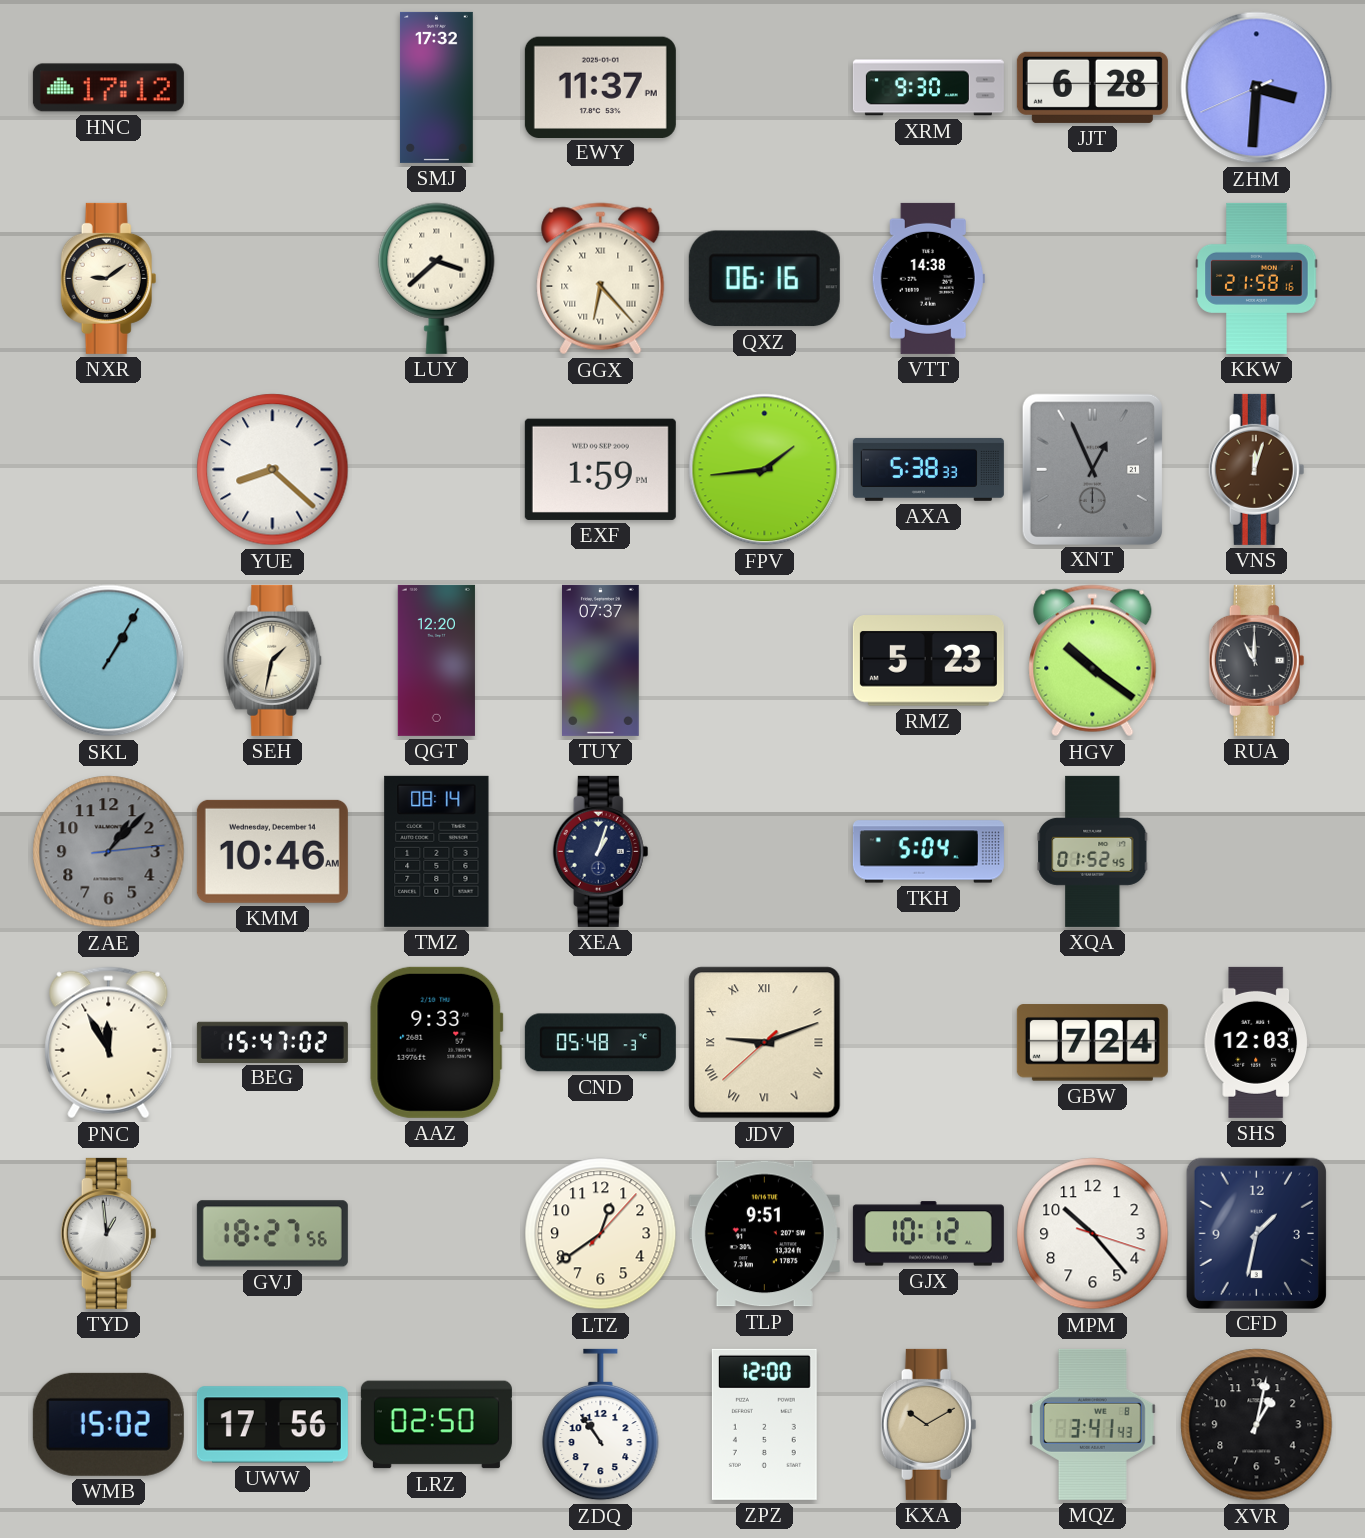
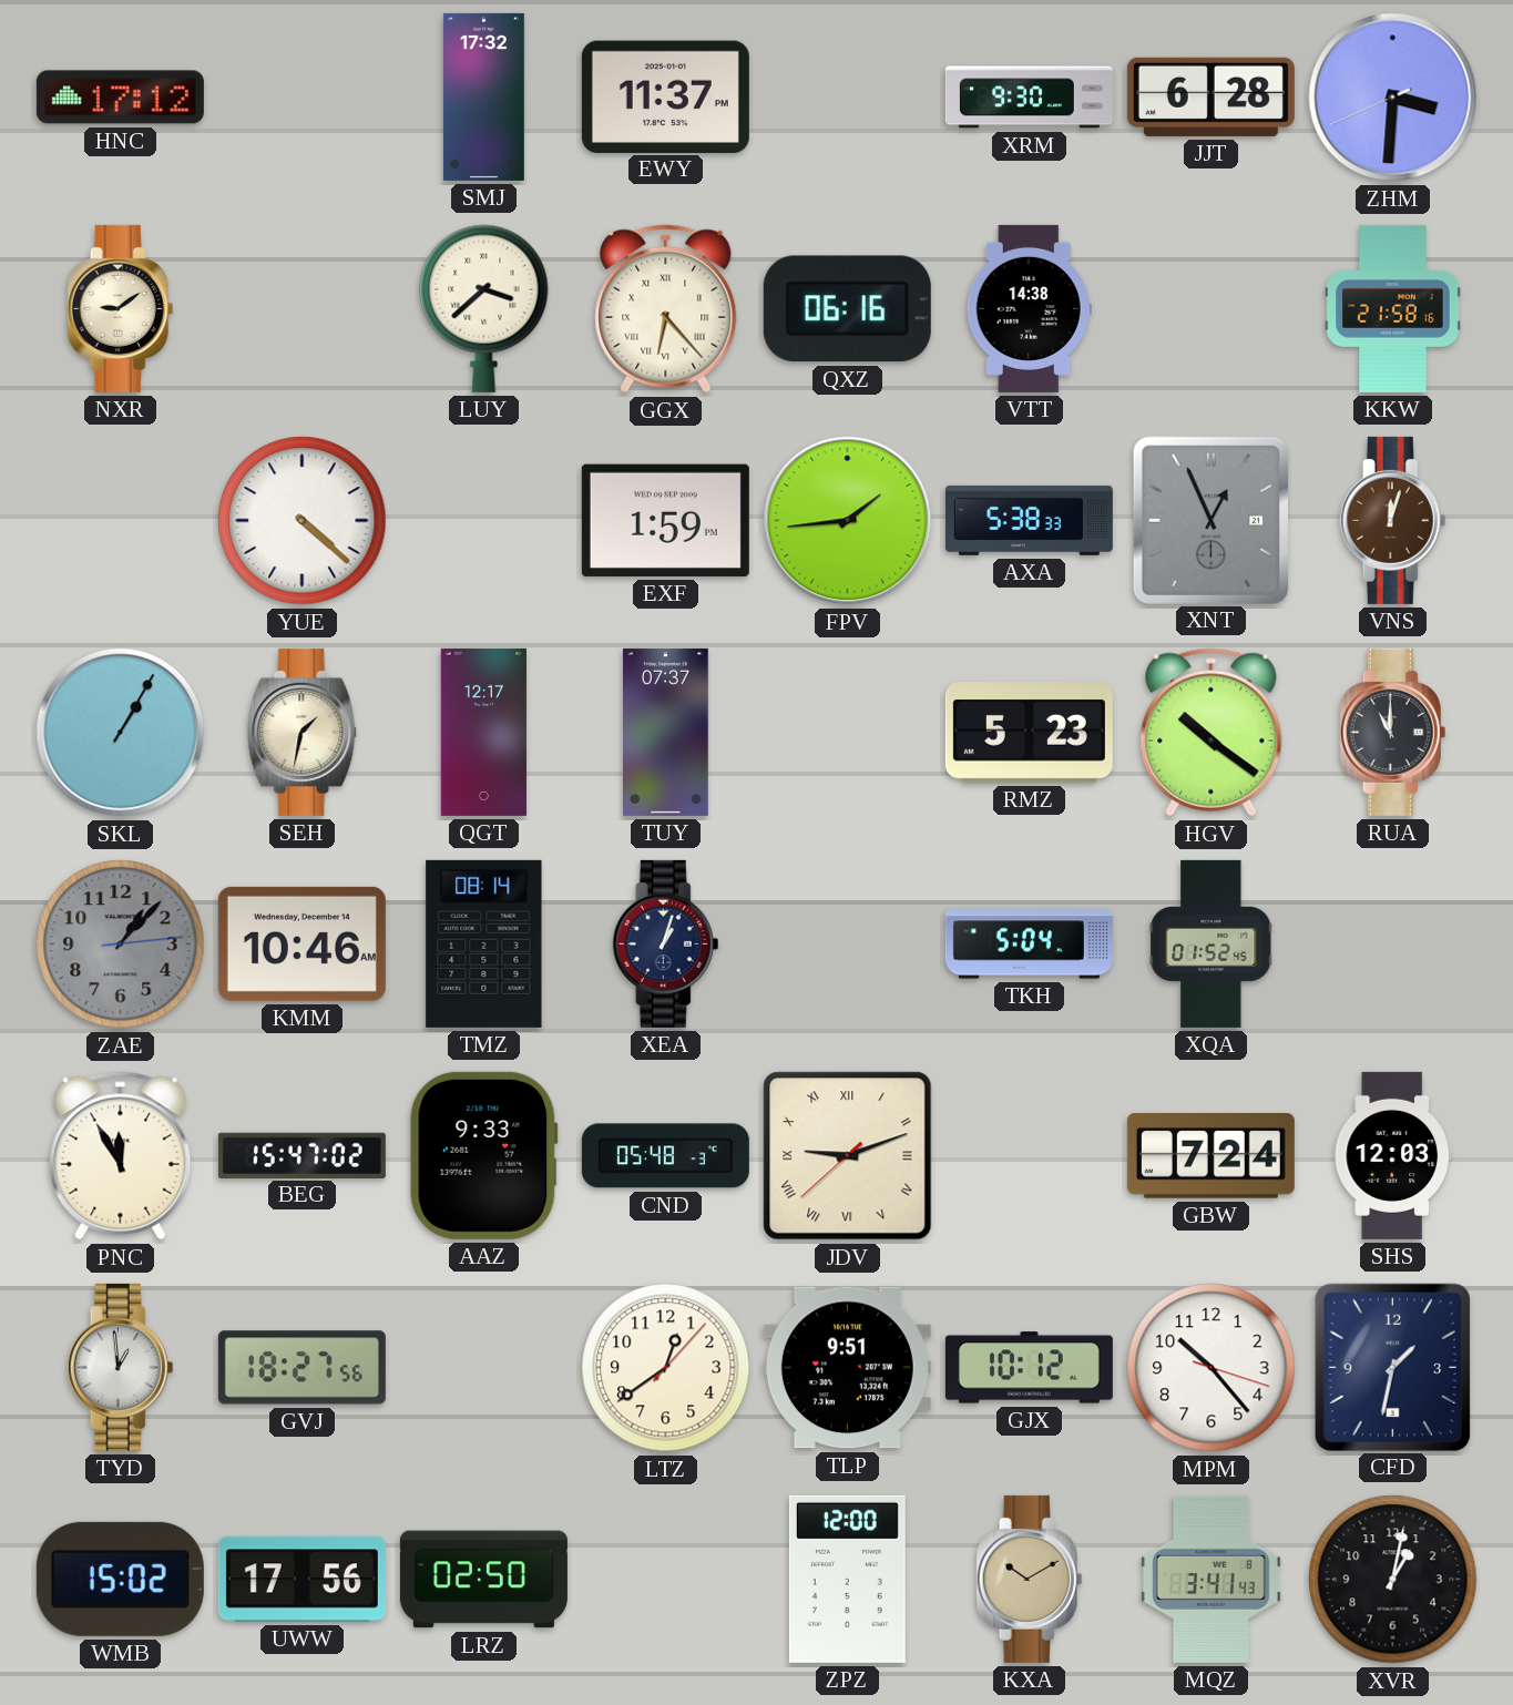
YUE: 8:22 -> 4:22
QGT: 12:20 -> 12:17
ZDQ: 10:54 -> none
